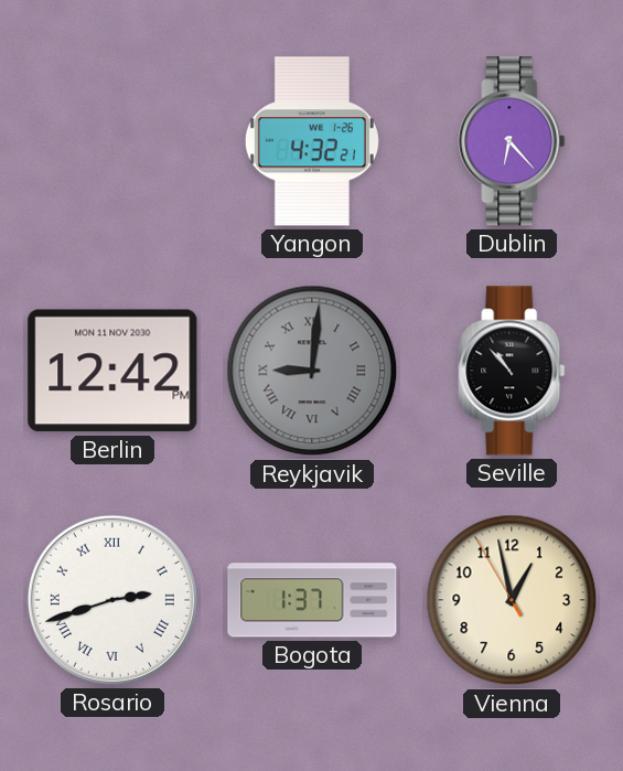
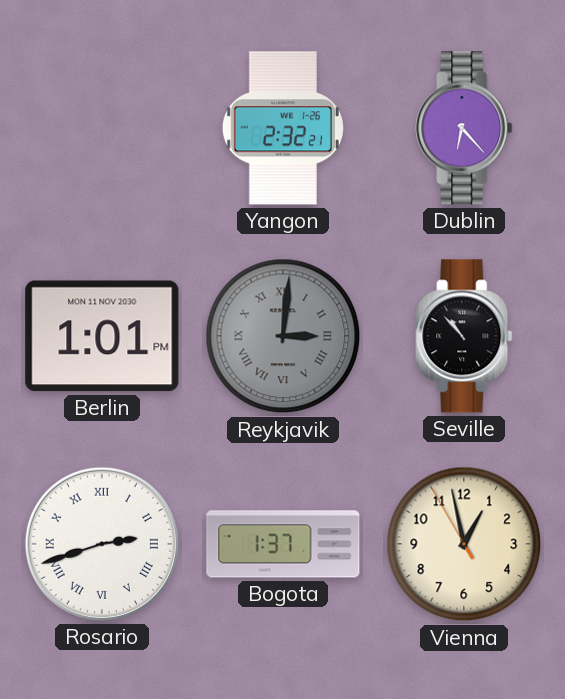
Yangon: 4:32 -> 2:32
Berlin: 12:42 -> 1:01
Reykjavik: 9:01 -> 3:01
